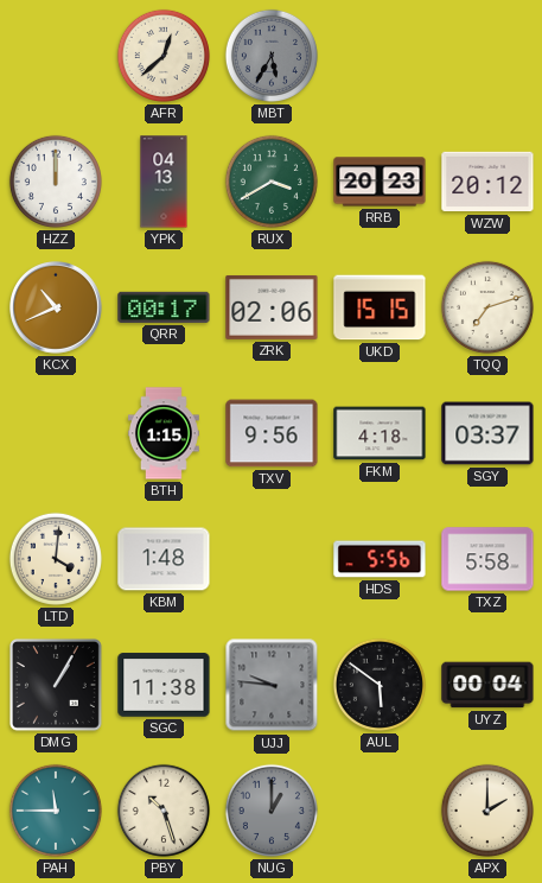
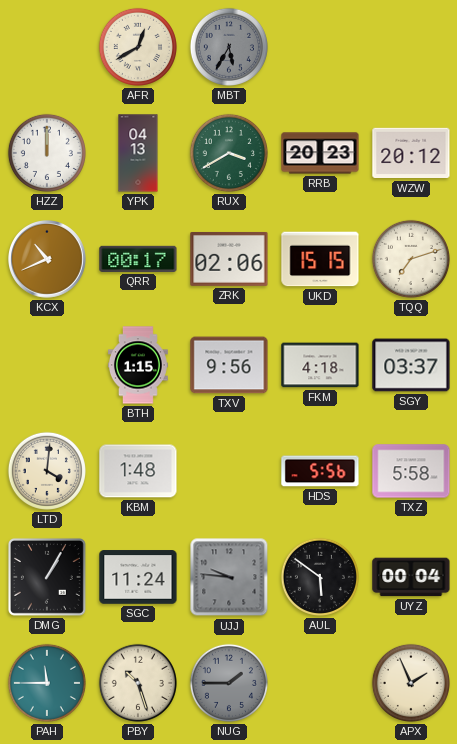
AFR: 12:38 -> 12:40
SGC: 11:38 -> 11:24
NUG: 1:00 -> 1:45
APX: 2:00 -> 1:56
